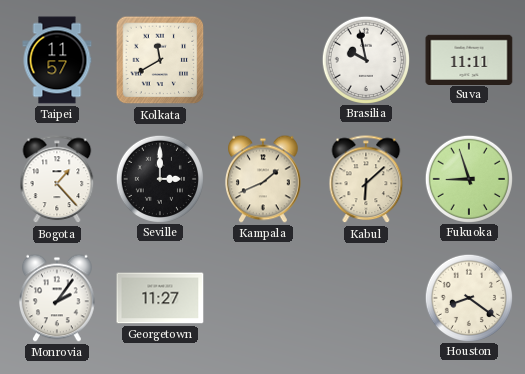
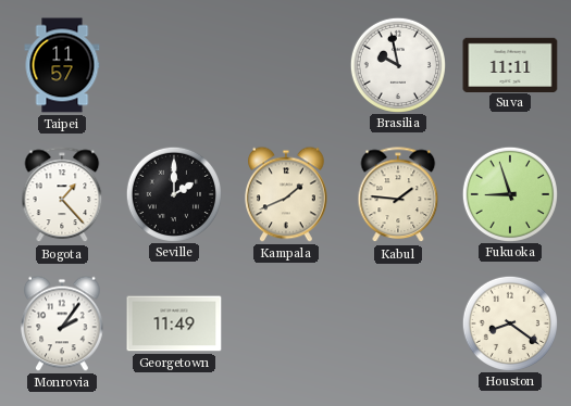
Kolkata: 11:40 -> none
Seville: 3:00 -> 2:00
Kabul: 6:08 -> 1:46
Georgetown: 11:27 -> 11:49
